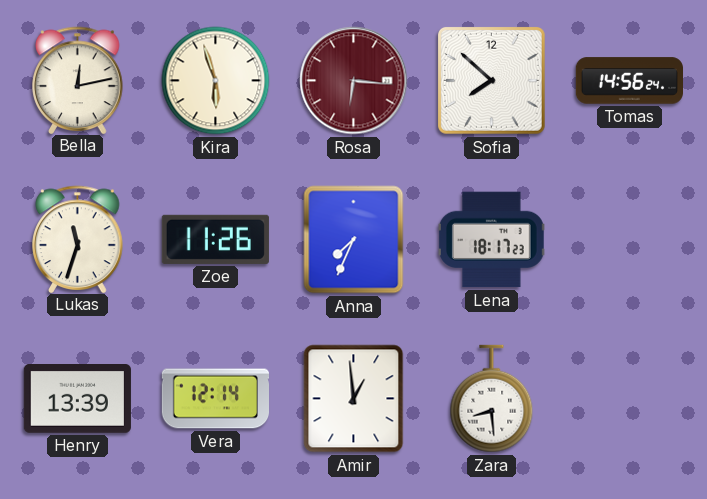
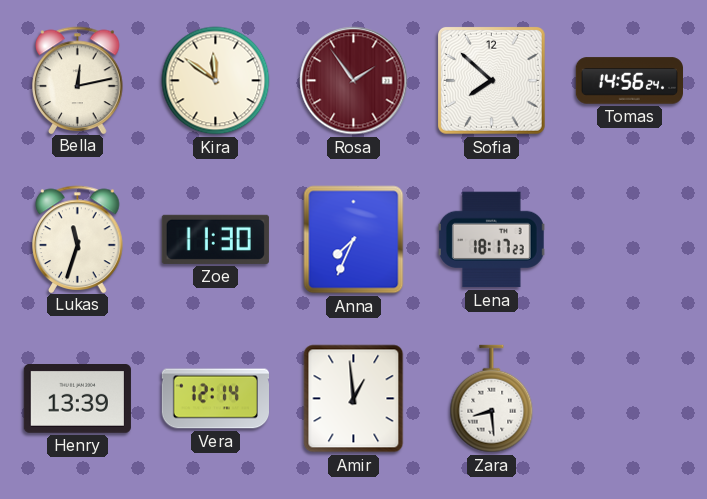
Kira: 5:57 -> 11:51
Rosa: 6:16 -> 1:54
Zoe: 11:26 -> 11:30
